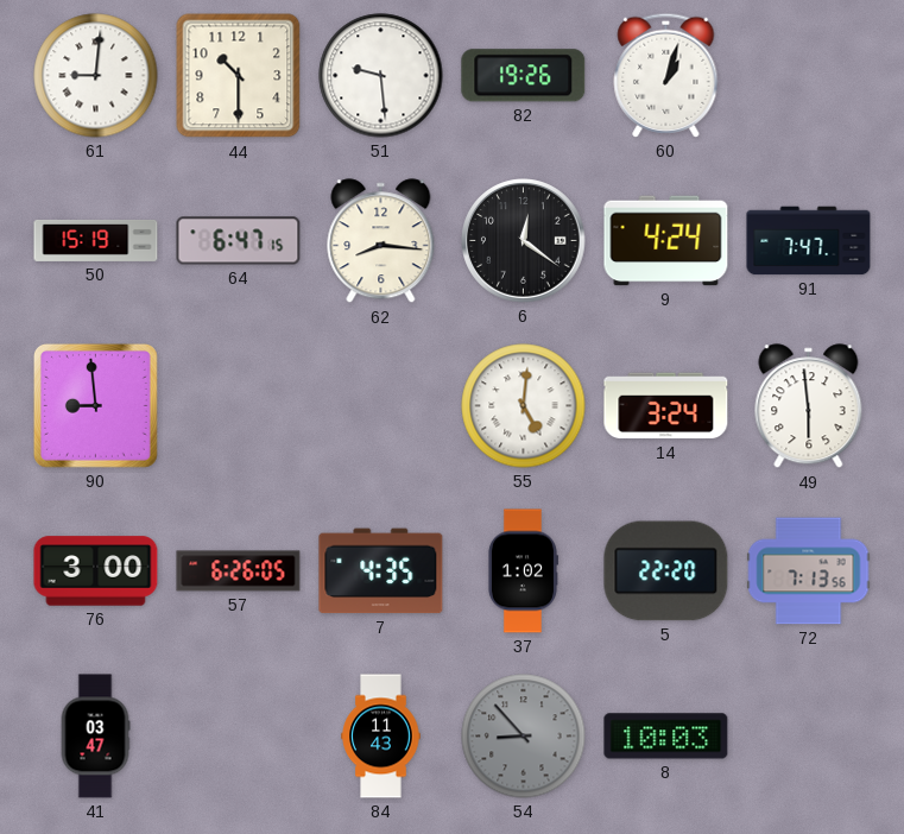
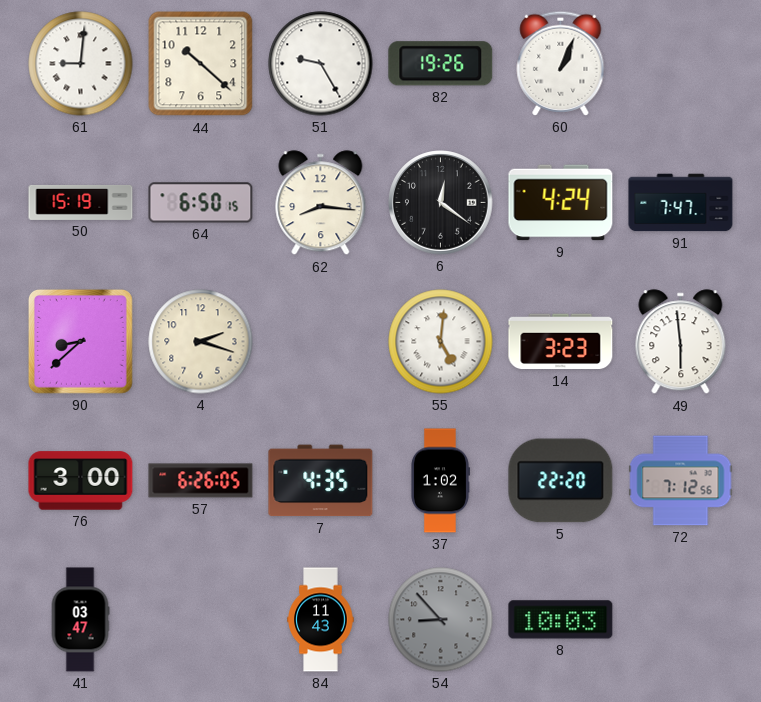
44: 10:30 -> 10:22
51: 9:29 -> 9:25
60: 1:03 -> 1:04
64: 6:47 -> 6:50
90: 8:59 -> 8:38
4: none -> 2:18
14: 3:24 -> 3:23
72: 7:13 -> 7:12
